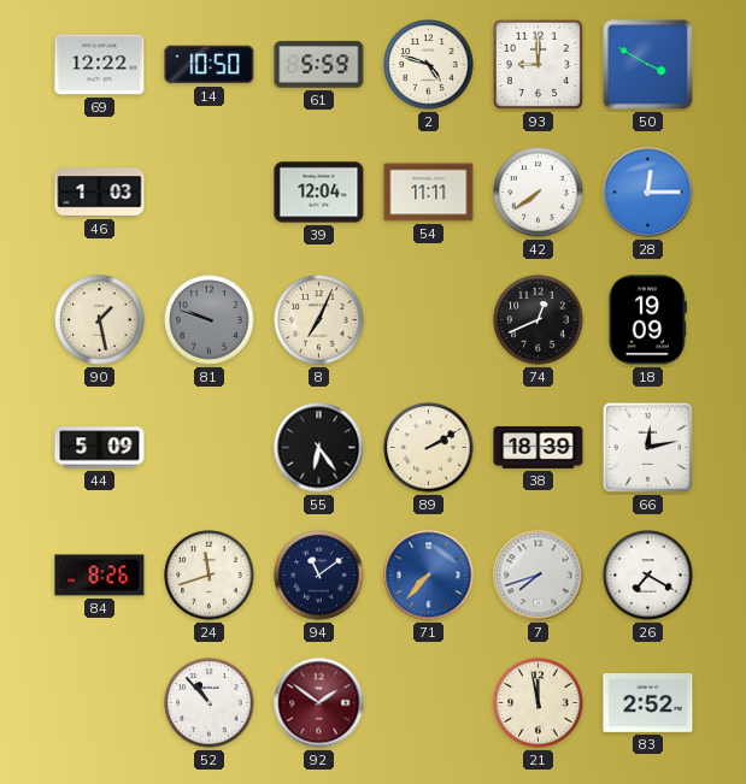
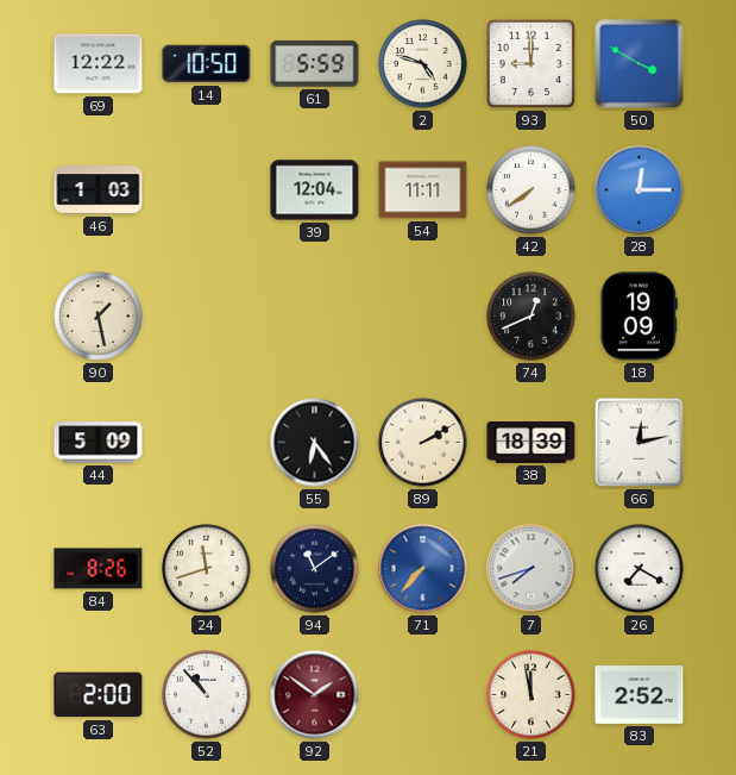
81: 9:48 -> none
8: 7:04 -> none
63: none -> 2:00
